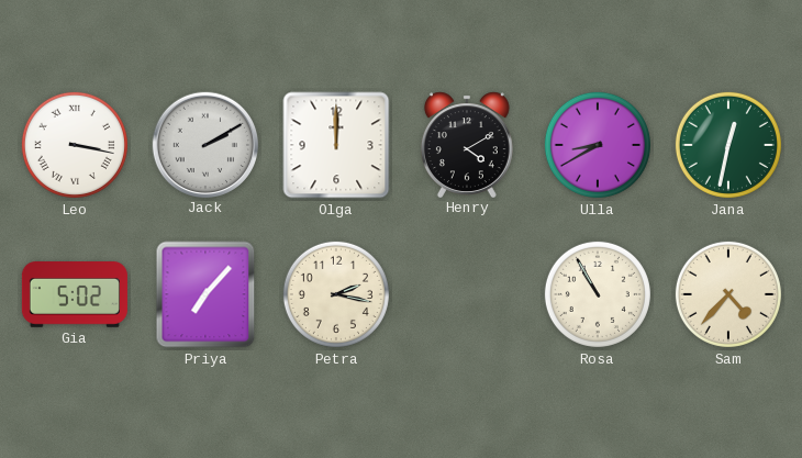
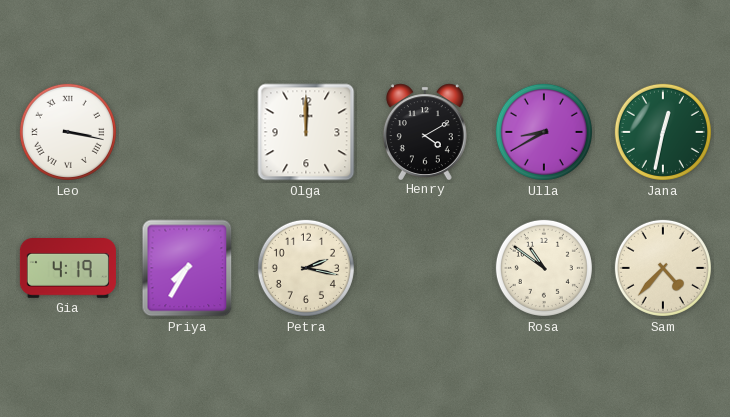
Jack: 2:10 -> none
Gia: 5:02 -> 4:19
Priya: 7:07 -> 7:35
Rosa: 10:55 -> 10:51
